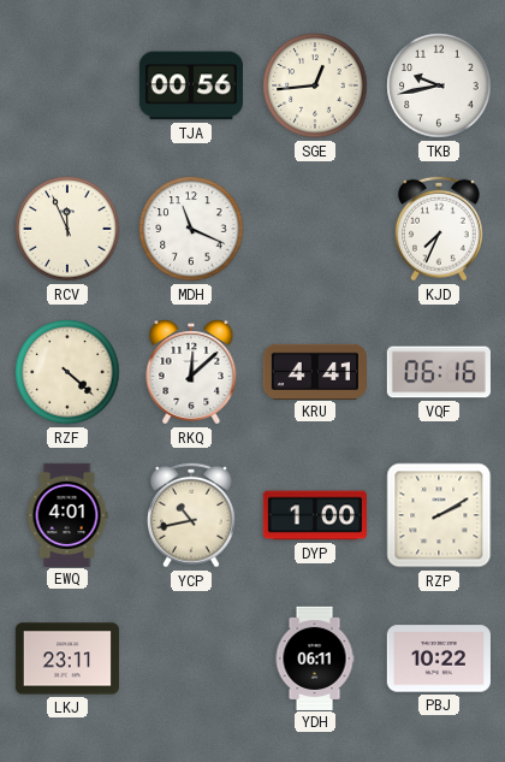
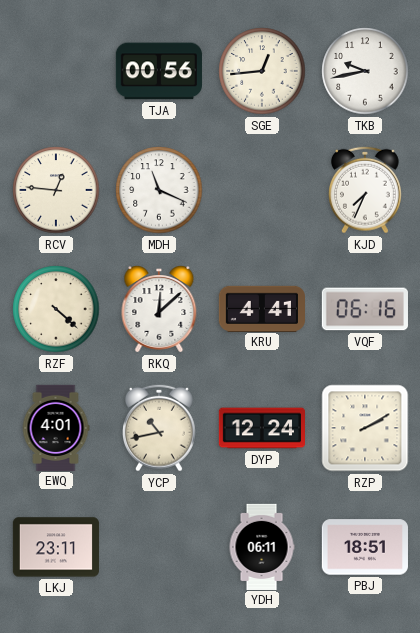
RCV: 11:56 -> 12:46
DYP: 1:00 -> 12:24
PBJ: 10:22 -> 18:51
